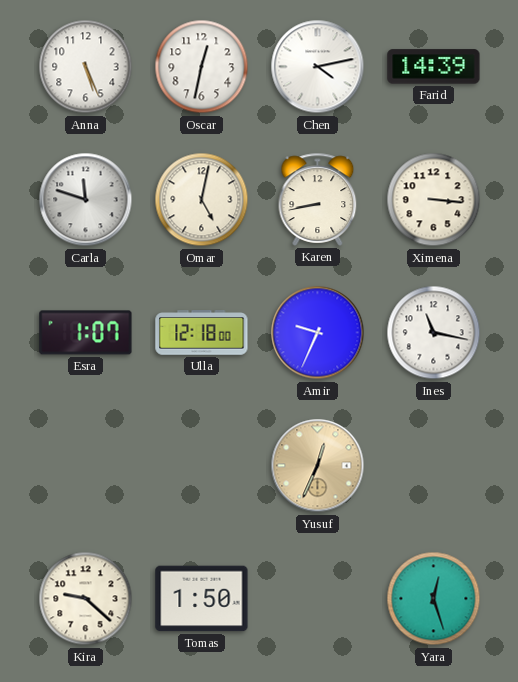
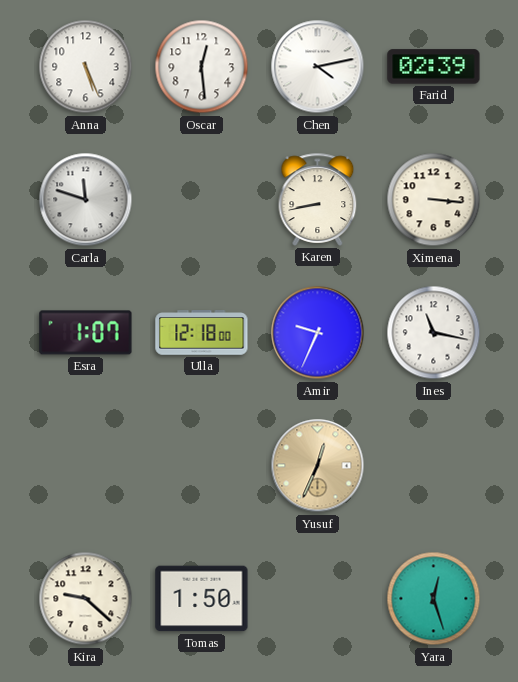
Oscar: 12:32 -> 12:29
Farid: 14:39 -> 02:39
Omar: 5:02 -> none
